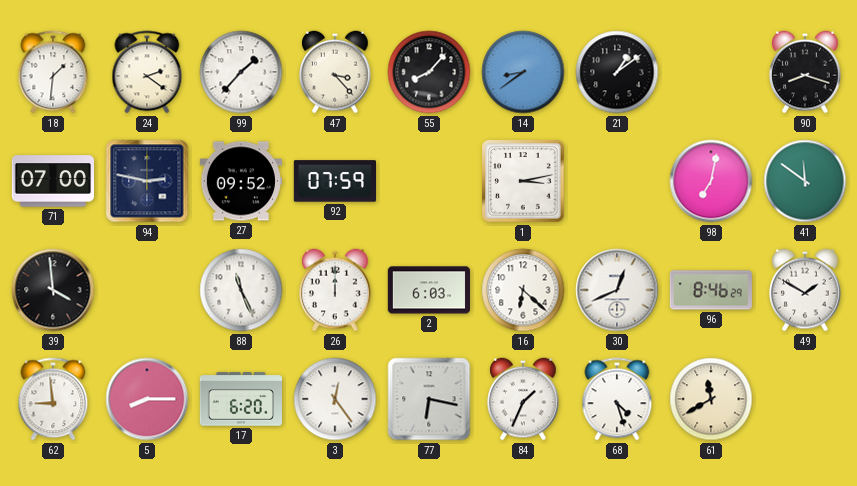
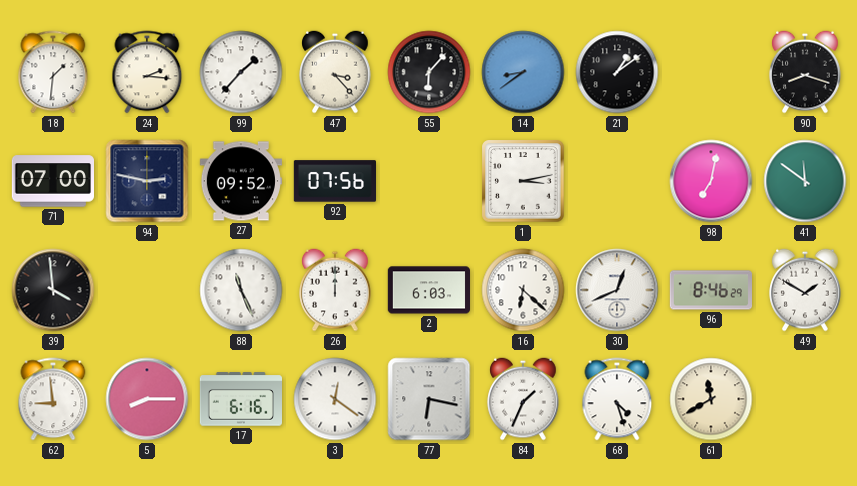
24: 2:21 -> 2:16
55: 8:07 -> 6:07
92: 07:59 -> 07:56
17: 6:20 -> 6:16
3: 12:24 -> 12:21
